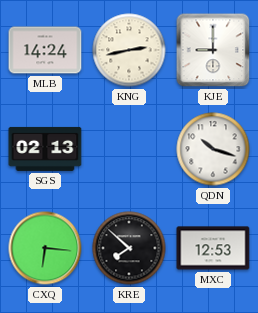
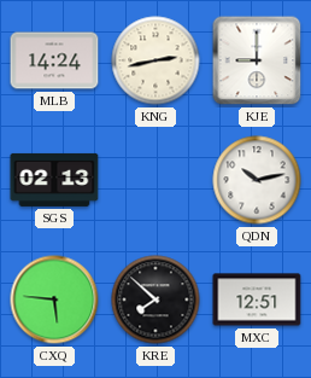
QDN: 10:18 -> 10:13
CXQ: 6:16 -> 5:46
MXC: 12:53 -> 12:51
